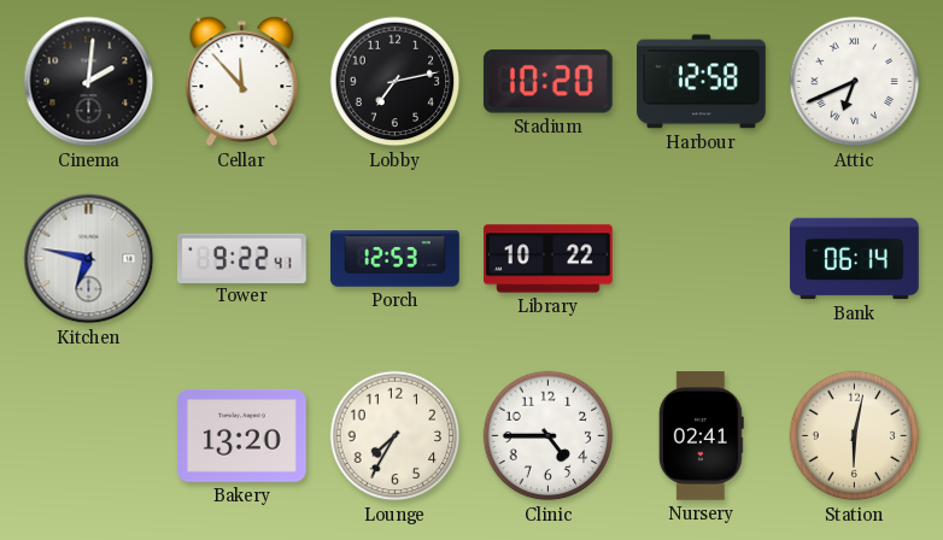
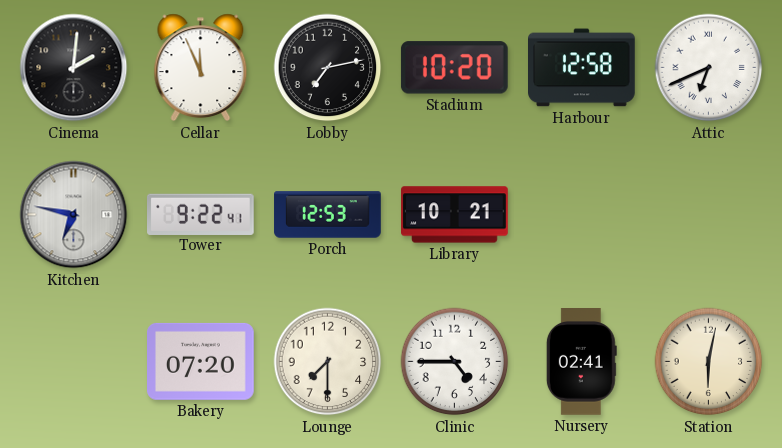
Cellar: 11:53 -> 11:56
Library: 10:22 -> 10:21
Bank: 06:14 -> none
Bakery: 13:20 -> 07:20
Lounge: 7:35 -> 7:30
